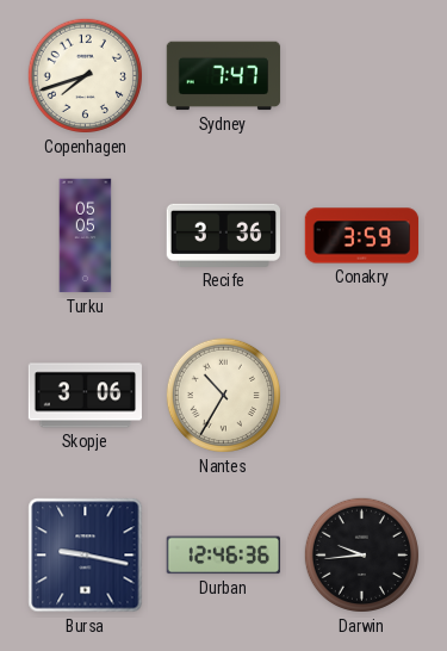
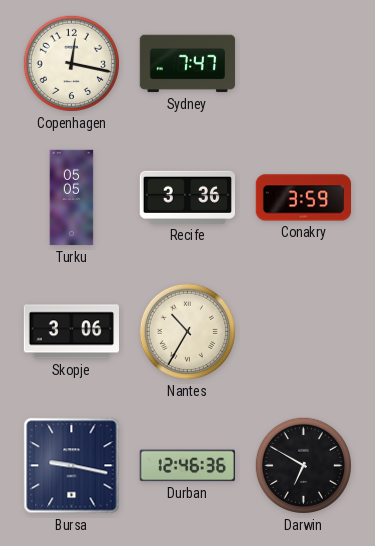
Copenhagen: 7:42 -> 12:17
Darwin: 9:44 -> 6:50
